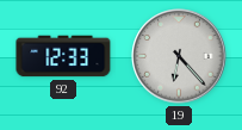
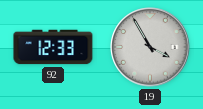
19: 6:23 -> 3:55
